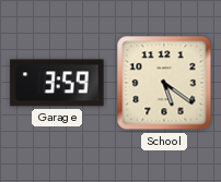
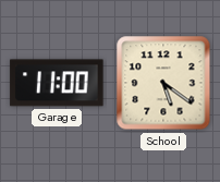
Garage: 3:59 -> 11:00
